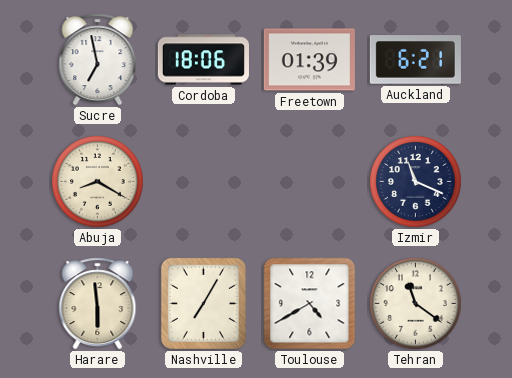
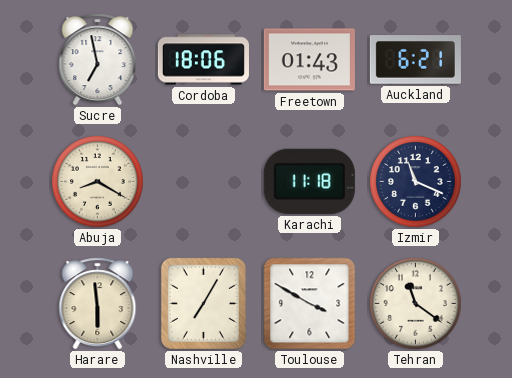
Freetown: 01:39 -> 01:43
Karachi: none -> 11:18
Toulouse: 4:40 -> 3:50
